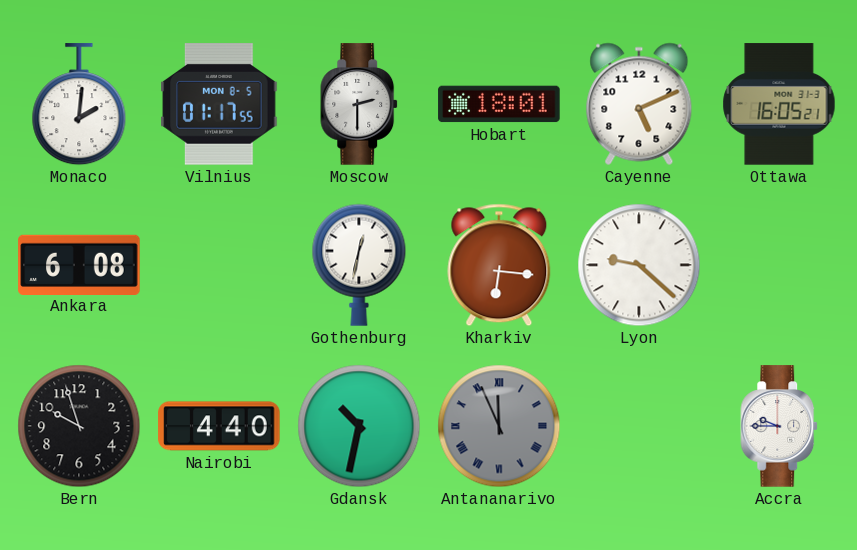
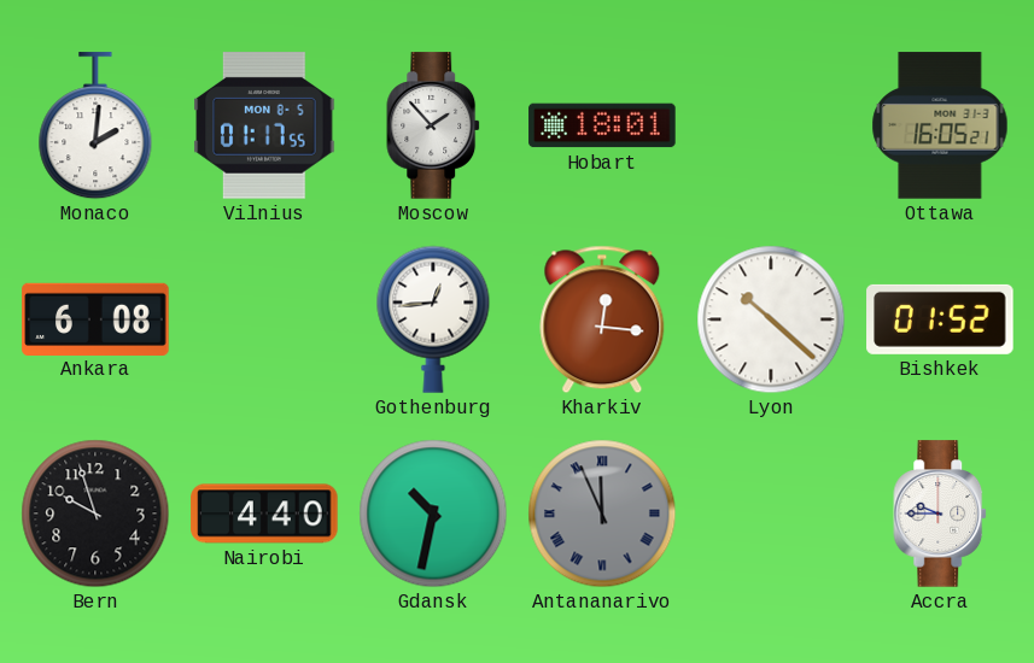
Moscow: 2:30 -> 1:53
Cayenne: 5:11 -> none
Gothenburg: 12:32 -> 12:44
Kharkiv: 6:16 -> 12:16
Lyon: 9:22 -> 10:22
Bishkek: none -> 01:52
